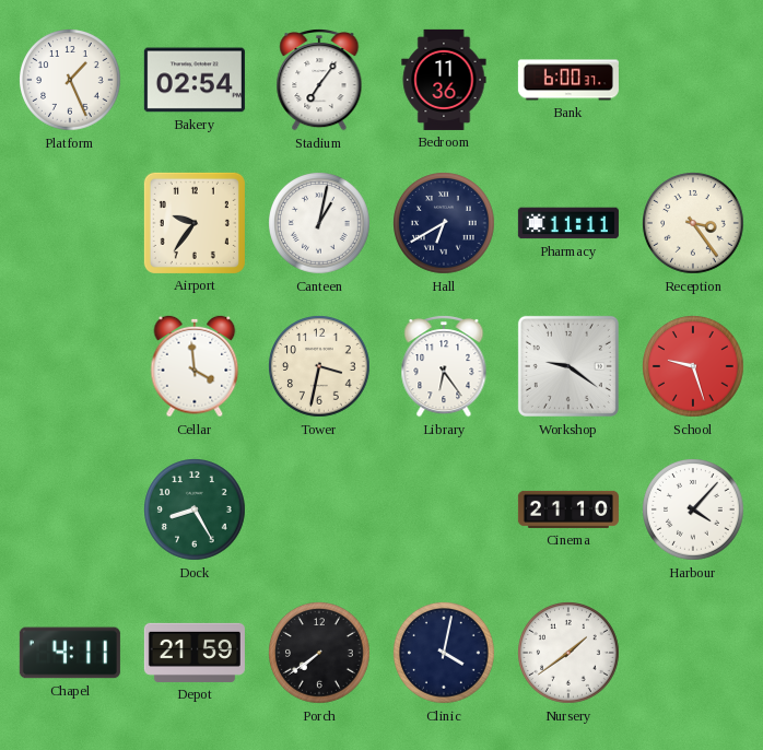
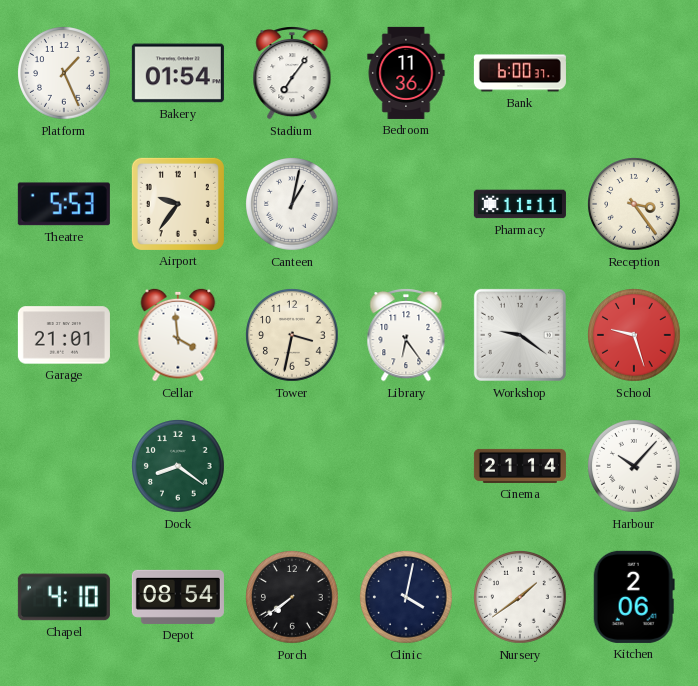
Bakery: 02:54 -> 01:54
Theatre: none -> 5:53
Hall: 6:40 -> none
Garage: none -> 21:01
Dock: 8:25 -> 8:21
Cinema: 21:10 -> 21:14
Harbour: 4:07 -> 10:07
Chapel: 4:11 -> 4:10
Depot: 21:59 -> 08:54
Kitchen: none -> 2:06
